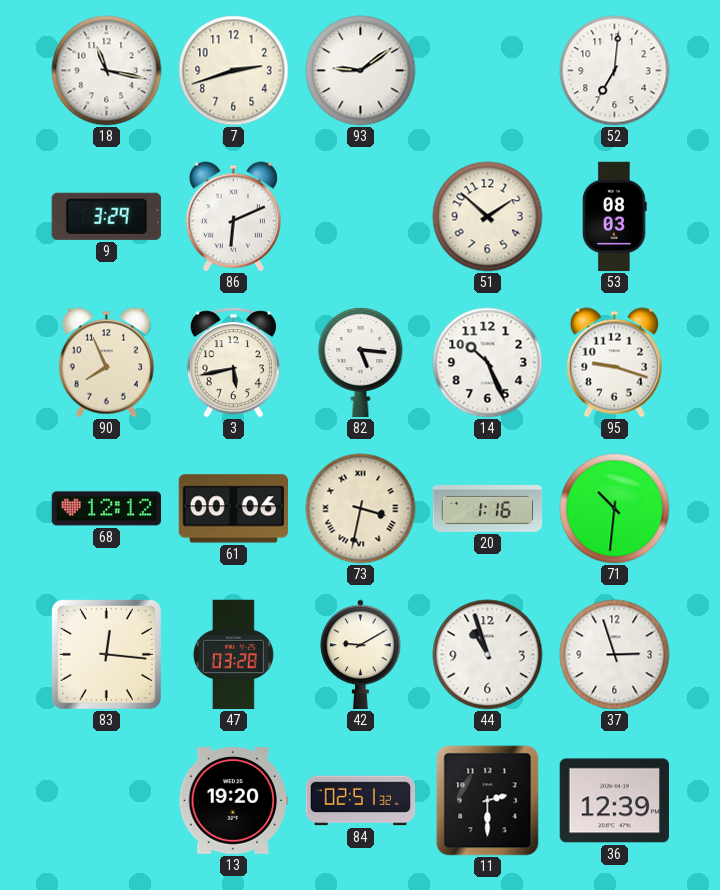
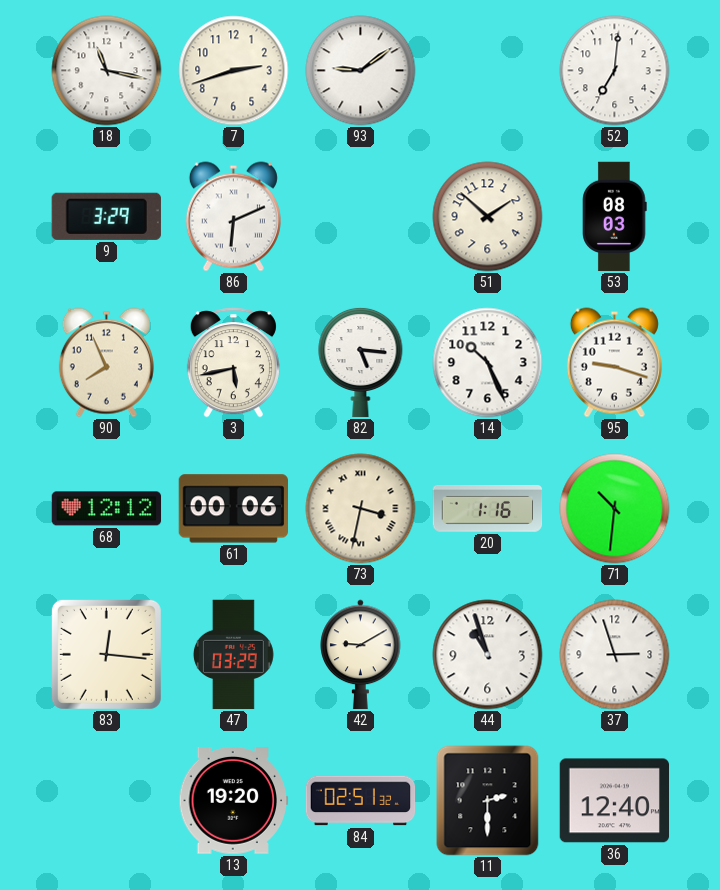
47: 03:28 -> 03:29
36: 12:39 -> 12:40
